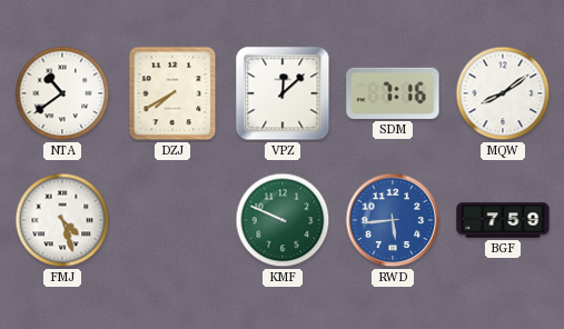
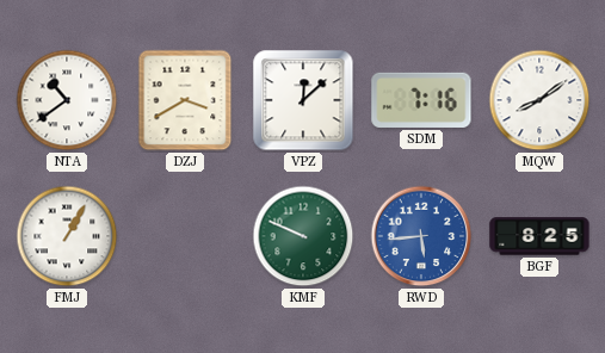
DZJ: 7:40 -> 3:40
FMJ: 4:27 -> 1:05
BGF: 7:59 -> 8:25
